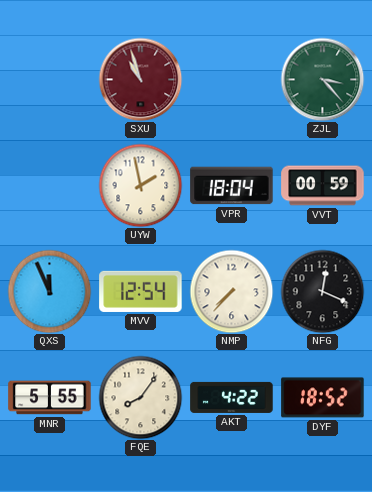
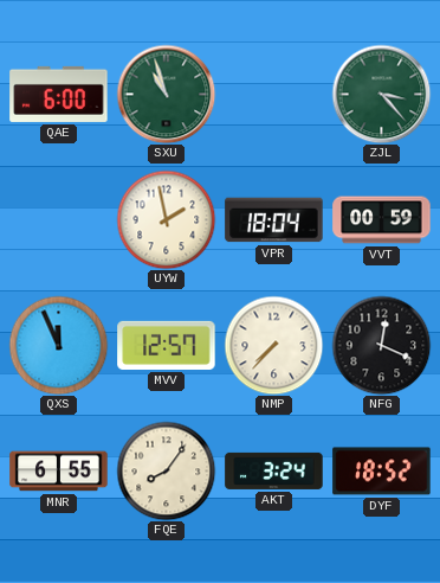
QAE: none -> 6:00
SXU dial: burgundy -> green
MVV: 12:54 -> 12:57
MNR: 5:55 -> 6:55
AKT: 4:22 -> 3:24
